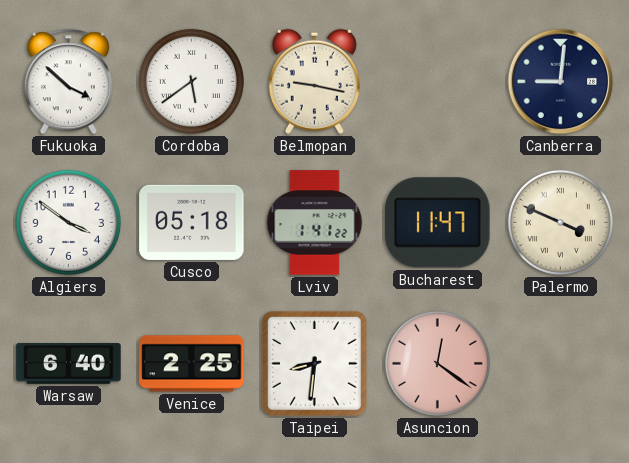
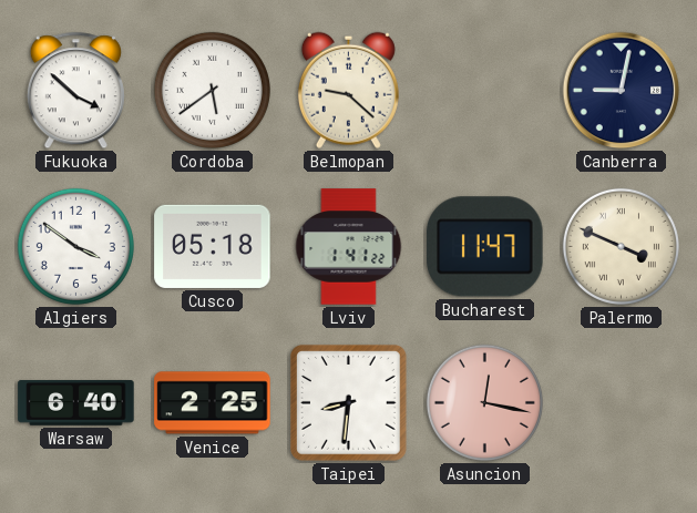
Belmopan: 9:17 -> 9:22
Canberra: 9:01 -> 9:02
Asuncion: 12:21 -> 12:17
